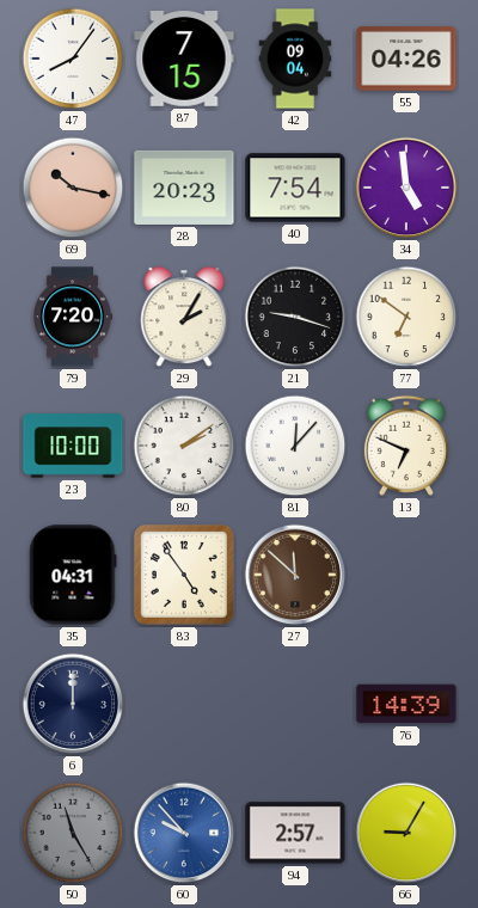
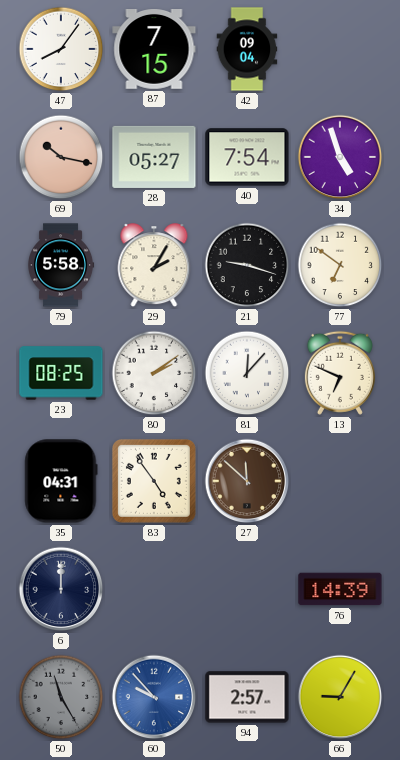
55: 04:26 -> none
28: 20:23 -> 05:27
34: 4:59 -> 4:57
79: 7:20 -> 5:58
23: 10:00 -> 08:25
